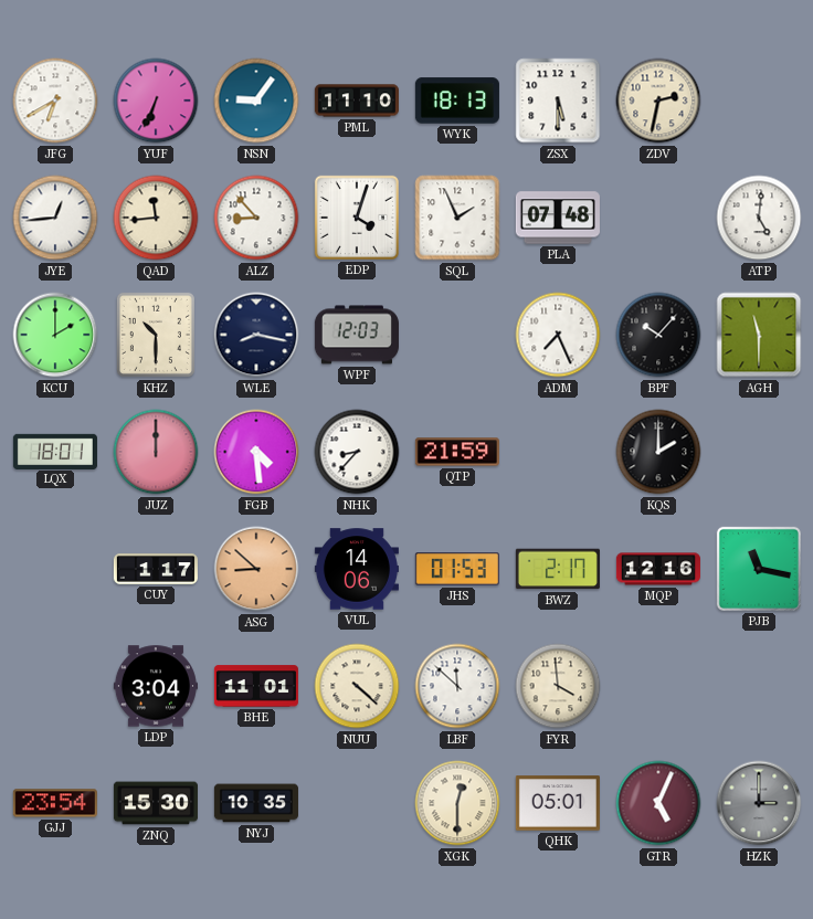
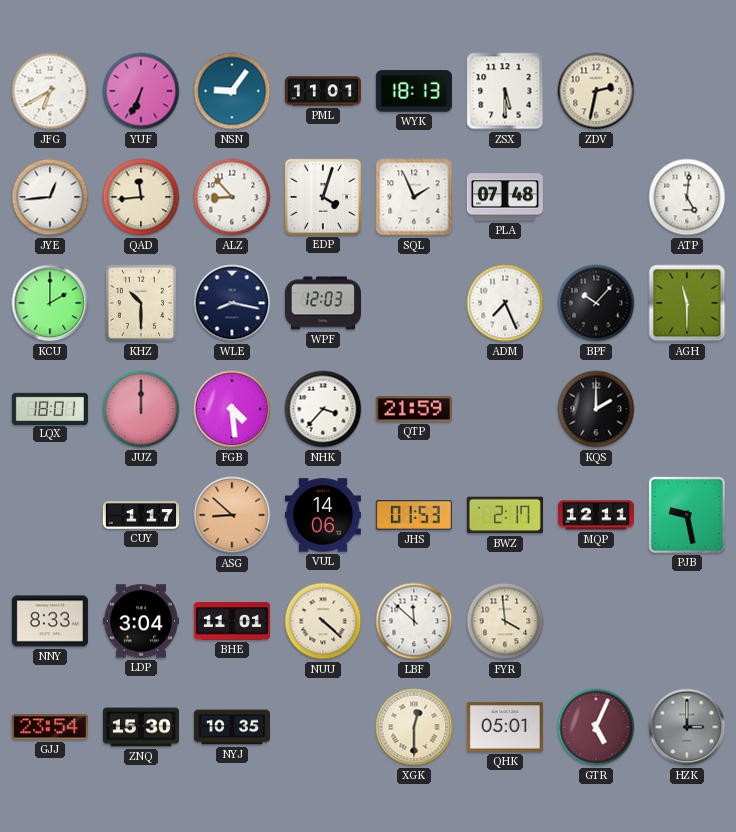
PML: 11:10 -> 11:01
NHK: 8:37 -> 3:37
MQP: 12:16 -> 12:11
PJB: 11:17 -> 9:28
NNY: none -> 8:33
